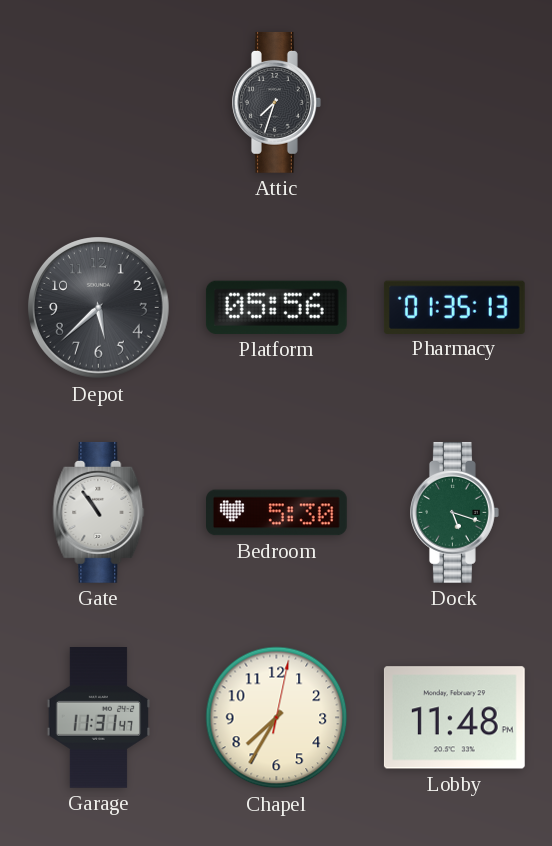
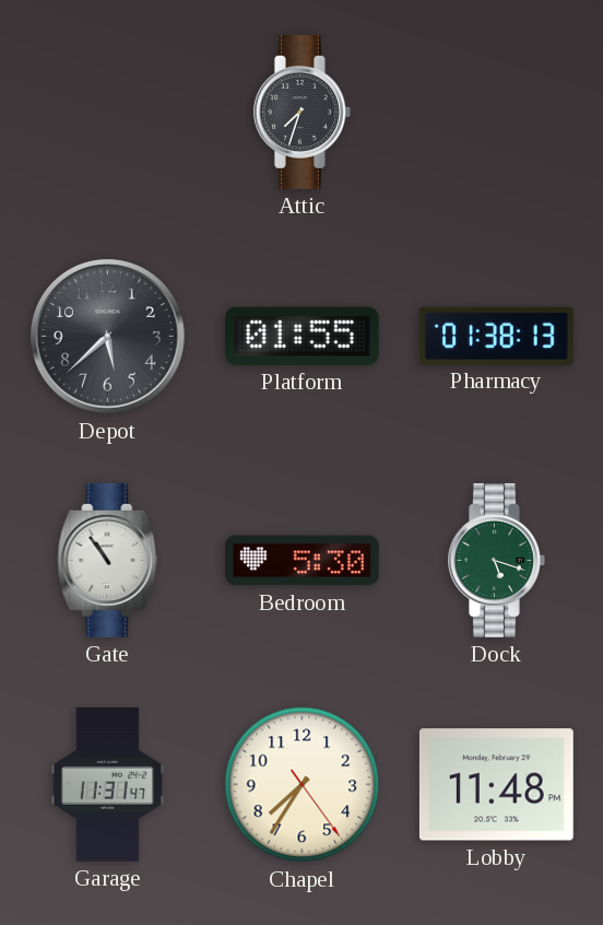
Platform: 05:56 -> 01:55
Pharmacy: 01:35 -> 01:38
Chapel: 7:35:02 -> 7:35:24
